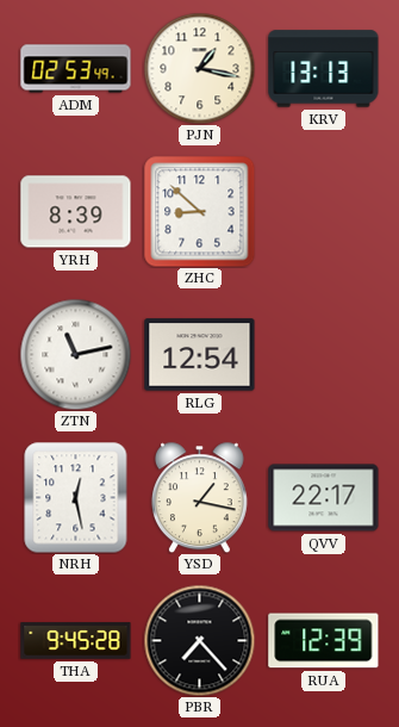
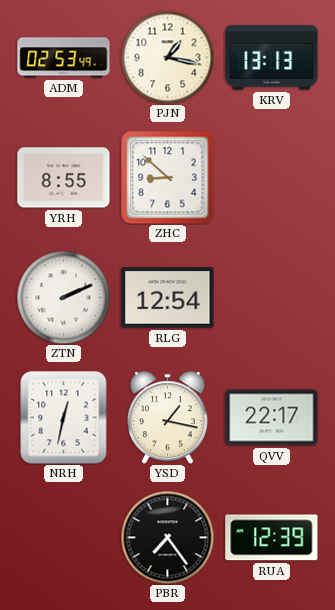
YRH: 8:39 -> 8:55
ZTN: 11:13 -> 2:11
NRH: 12:28 -> 12:32
THA: 9:45 -> none
PBR: 7:23 -> 7:24
